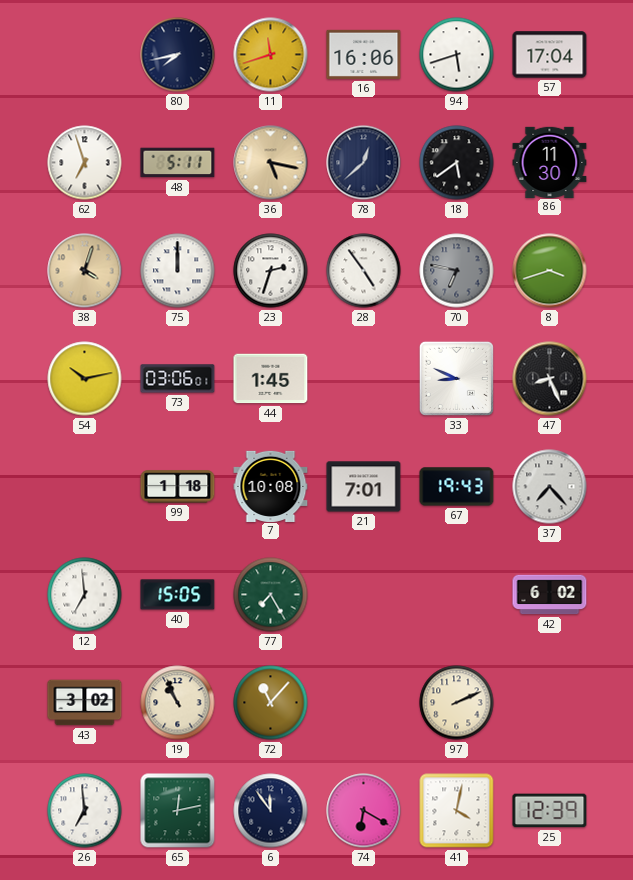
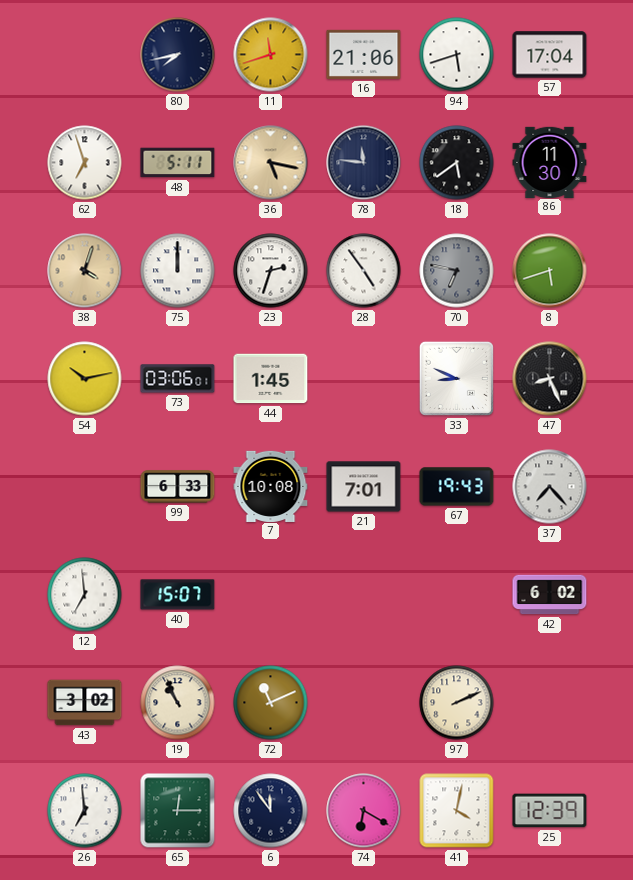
16: 16:06 -> 21:06
78: 12:38 -> 11:46
8: 3:42 -> 5:42
99: 1:18 -> 6:33
40: 15:05 -> 15:07
77: 7:25 -> none
72: 11:07 -> 11:11
65: 12:13 -> 12:15
